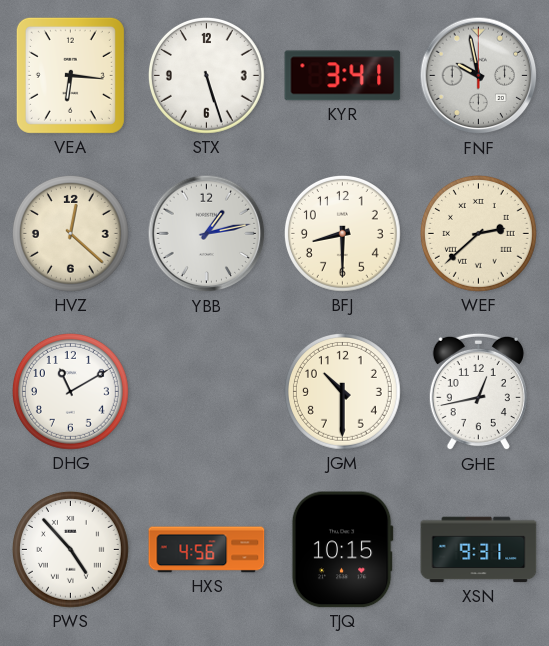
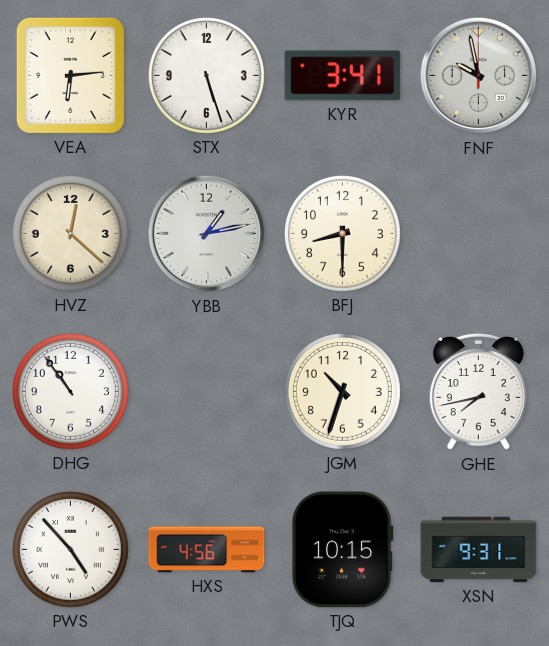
VEA: 6:16 -> 6:14
WEF: 2:38 -> none
DHG: 11:10 -> 10:54
JGM: 10:30 -> 10:33
GHE: 12:43 -> 7:43
